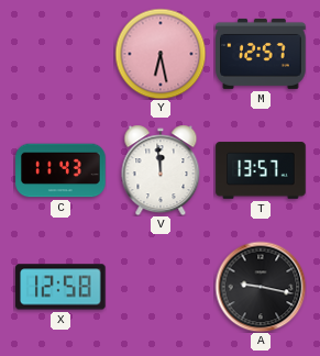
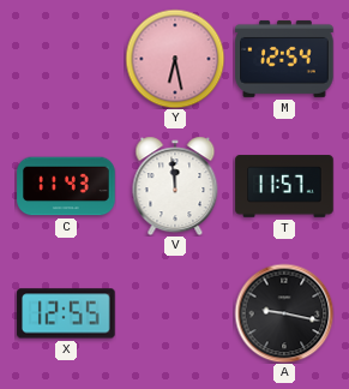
M: 12:57 -> 12:54
T: 13:57 -> 11:57
X: 12:58 -> 12:55
